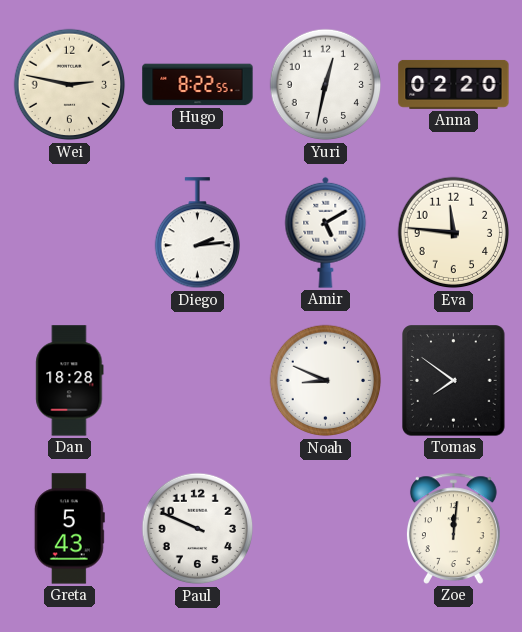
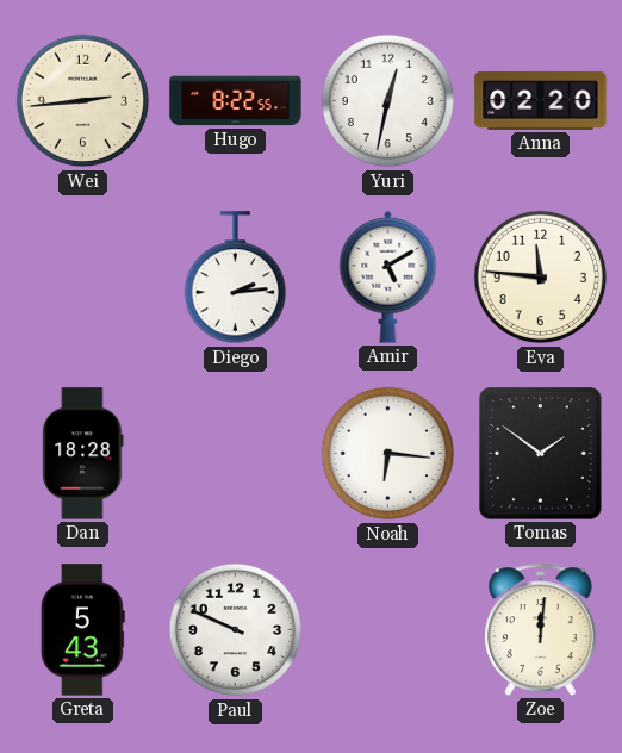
Wei: 2:47 -> 2:44
Noah: 8:49 -> 6:16
Tomas: 7:51 -> 1:51
